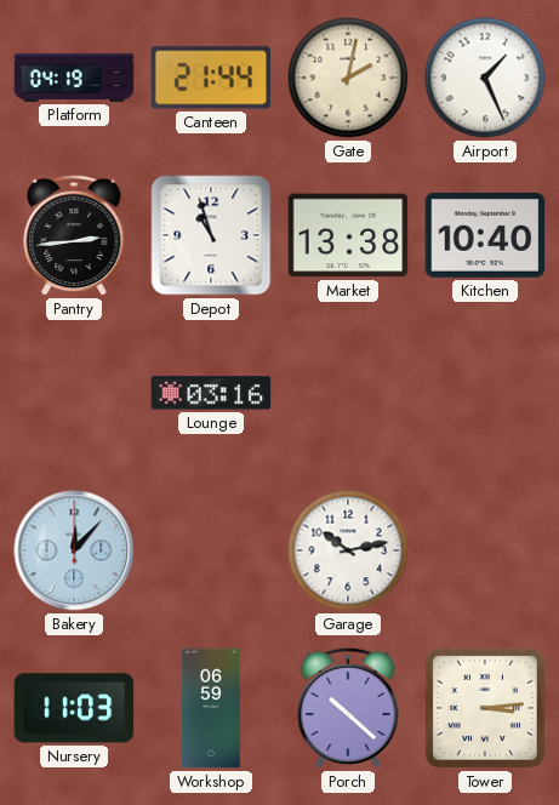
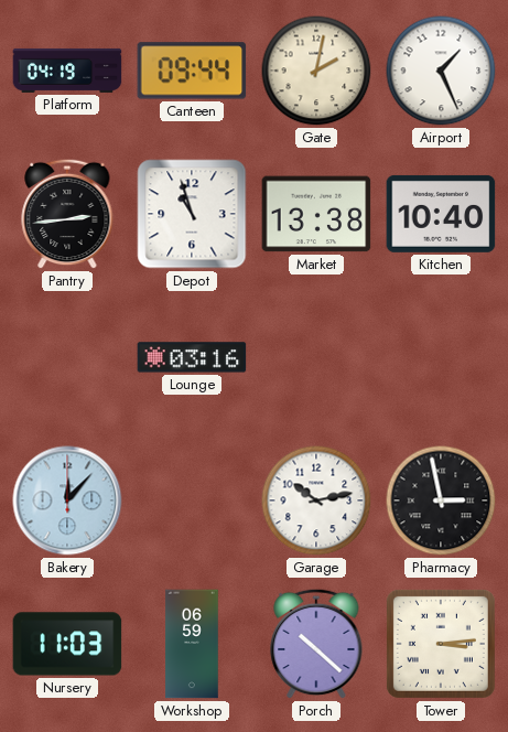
Canteen: 21:44 -> 09:44
Pharmacy: none -> 2:58
